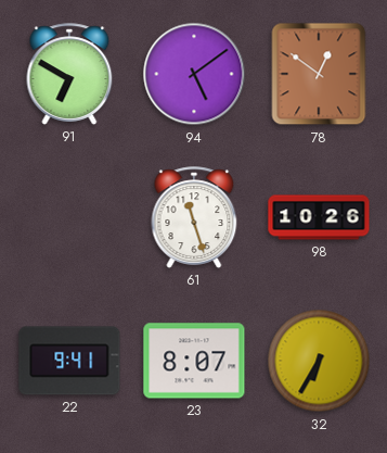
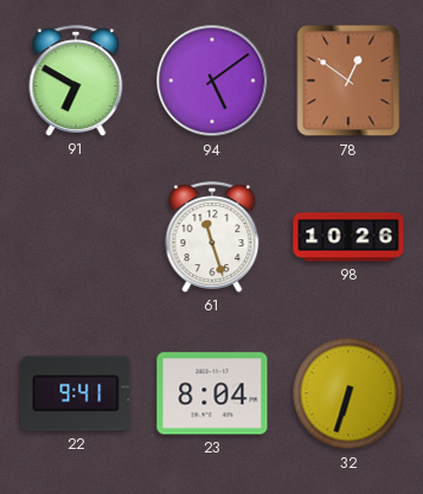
23: 8:07 -> 8:04
32: 6:35 -> 6:33
